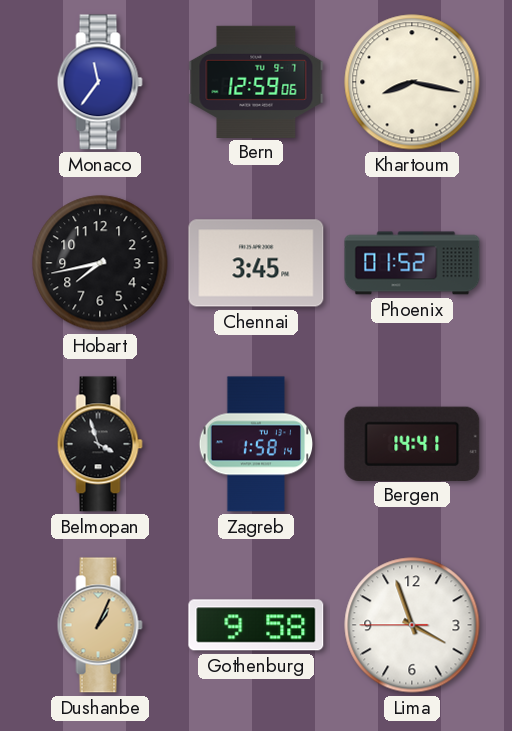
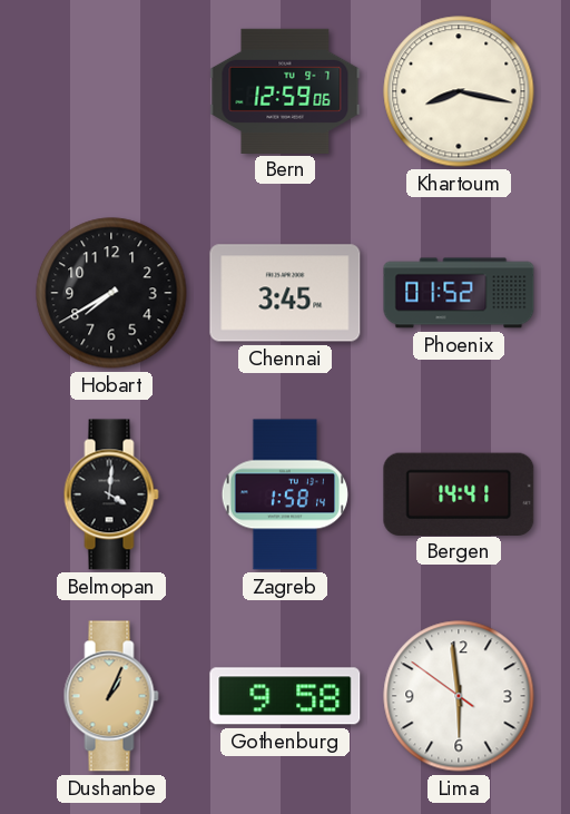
Monaco: 11:36 -> none
Hobart: 7:43 -> 7:40
Belmopan: 3:57 -> 4:01
Lima: 3:56 -> 5:58
